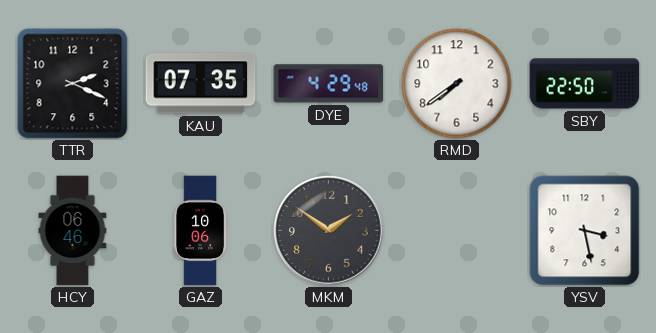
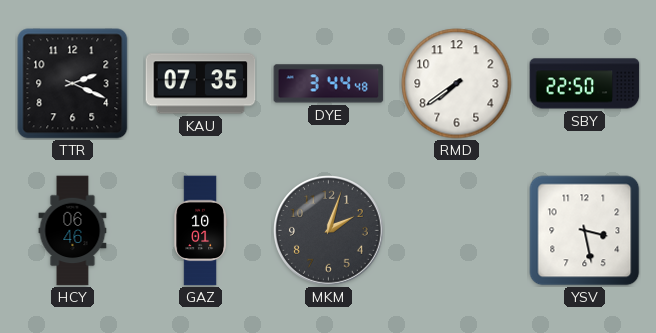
DYE: 4:29 -> 3:44
GAZ: 10:06 -> 10:01
MKM: 1:51 -> 2:03
